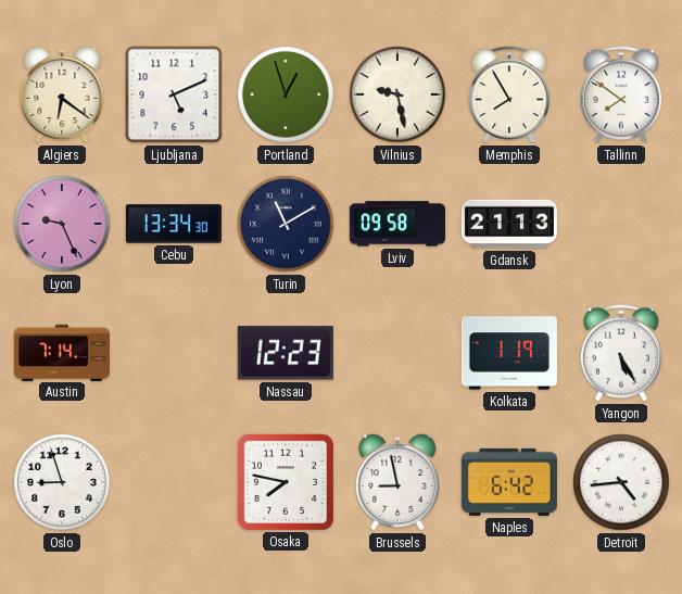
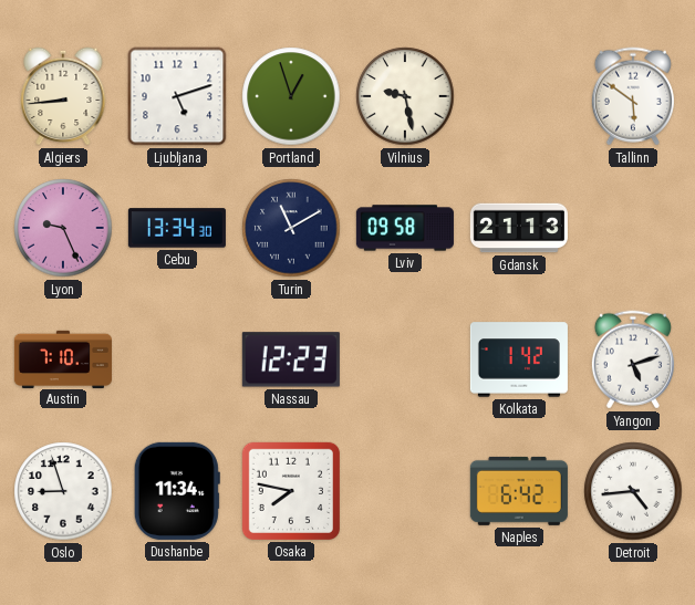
Algiers: 6:21 -> 8:44
Ljubljana: 5:11 -> 5:12
Memphis: 7:55 -> none
Tallinn: 7:51 -> 5:51
Austin: 7:14 -> 7:10
Kolkata: 1:19 -> 1:42
Yangon: 5:25 -> 5:12
Dushanbe: none -> 11:34
Brussels: 8:58 -> none
